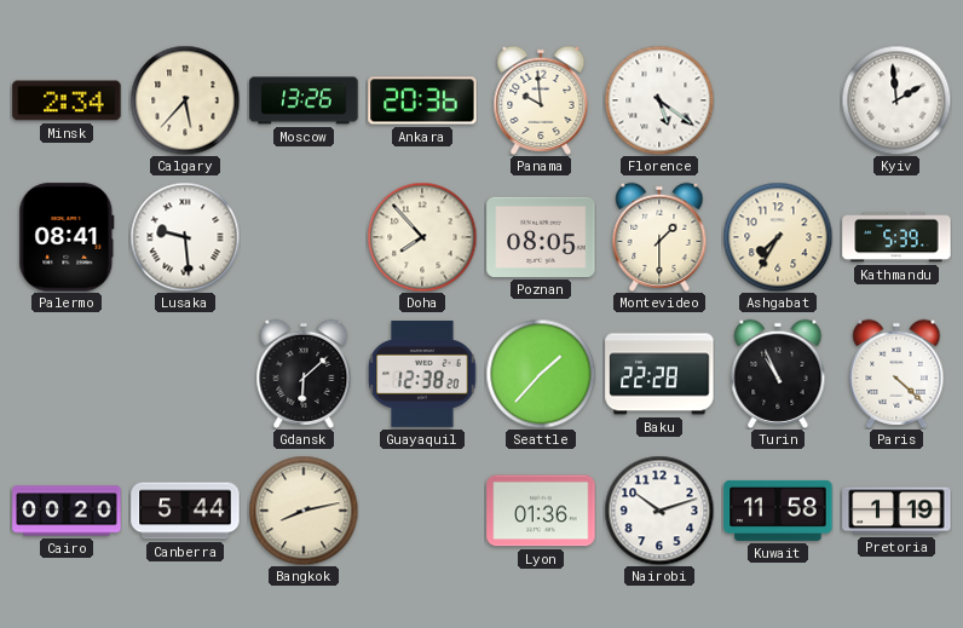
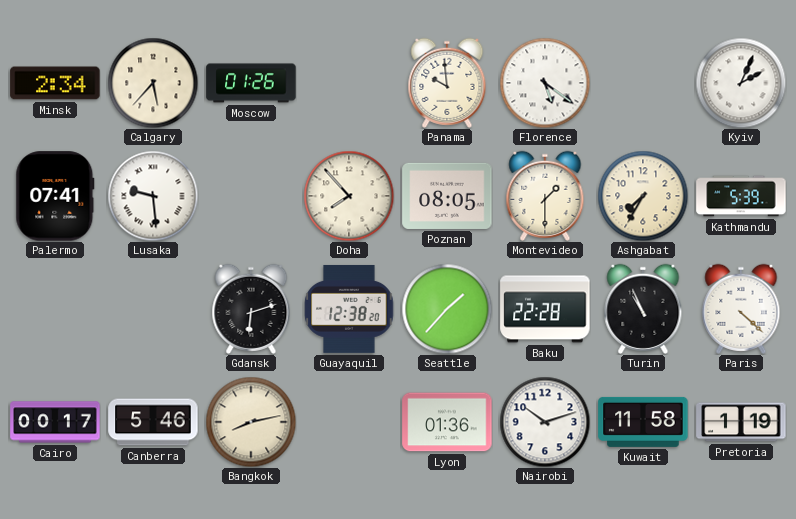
Moscow: 13:26 -> 01:26
Ankara: 20:36 -> none
Kyiv: 1:59 -> 2:04
Palermo: 08:41 -> 07:41
Gdansk: 6:08 -> 6:12
Cairo: 00:20 -> 00:17
Canberra: 5:44 -> 5:46
